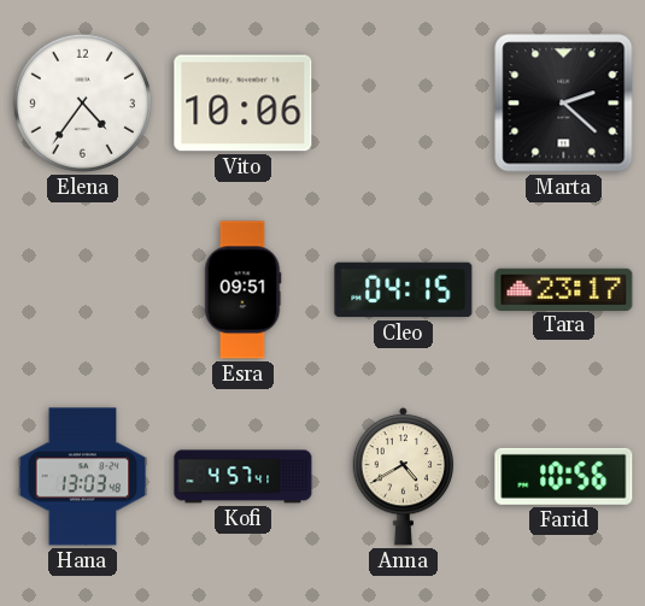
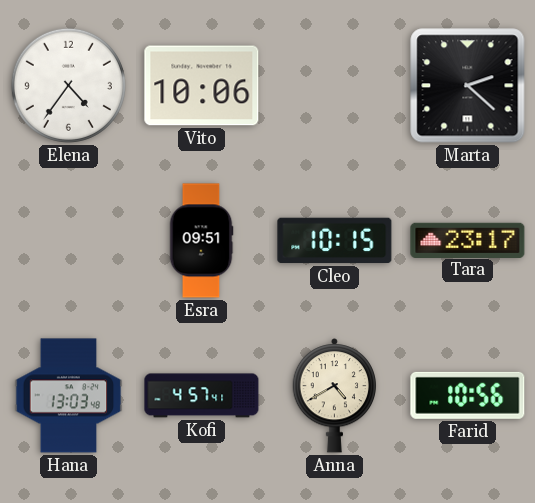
Cleo: 04:15 -> 10:15
